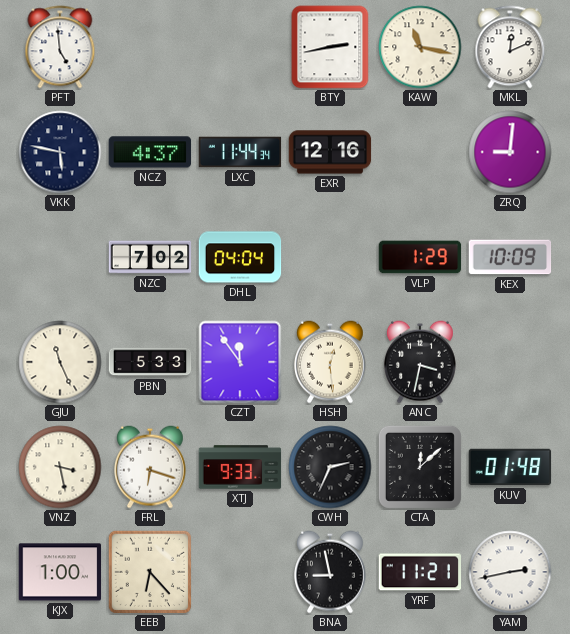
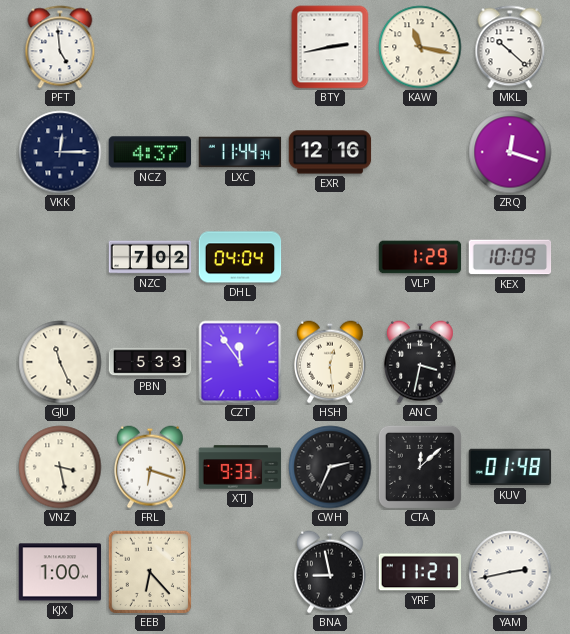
MKL: 12:11 -> 10:22
VKK: 5:47 -> 12:15
ZRQ: 9:01 -> 12:18
